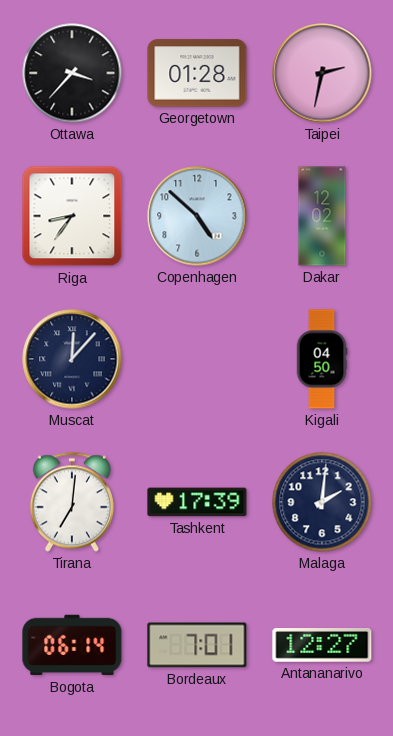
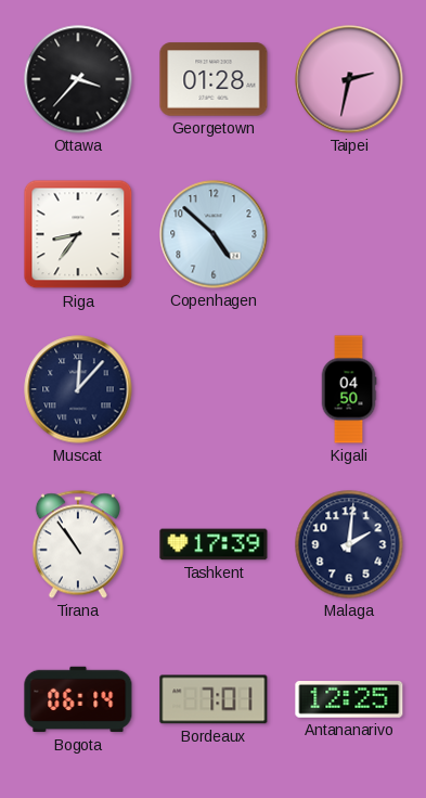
Dakar: 12:02 -> none
Tirana: 7:01 -> 10:54
Antananarivo: 12:27 -> 12:25
